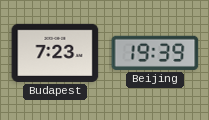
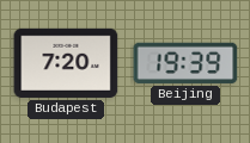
Budapest: 7:23 -> 7:20
